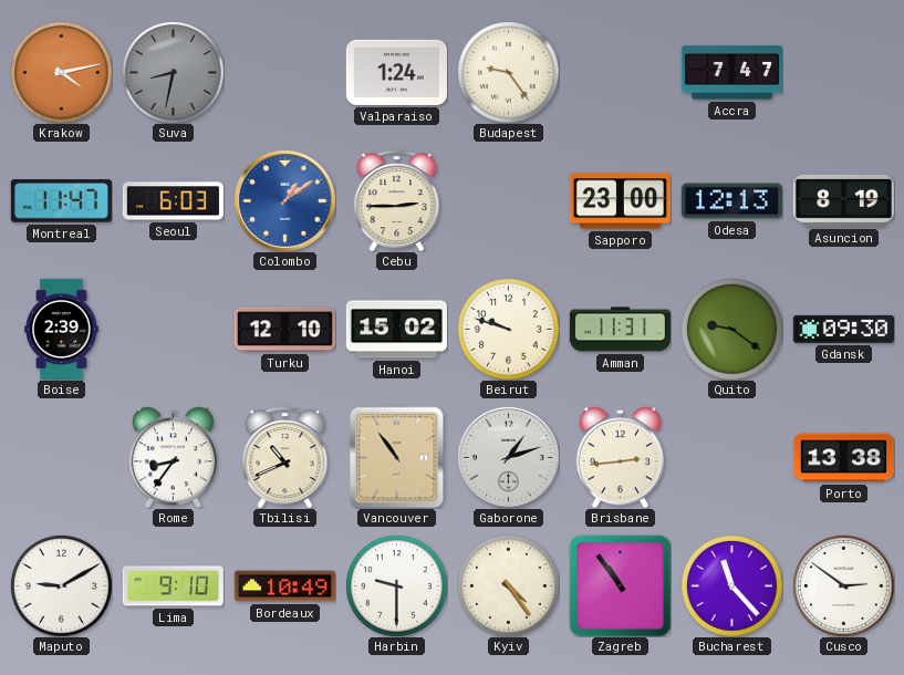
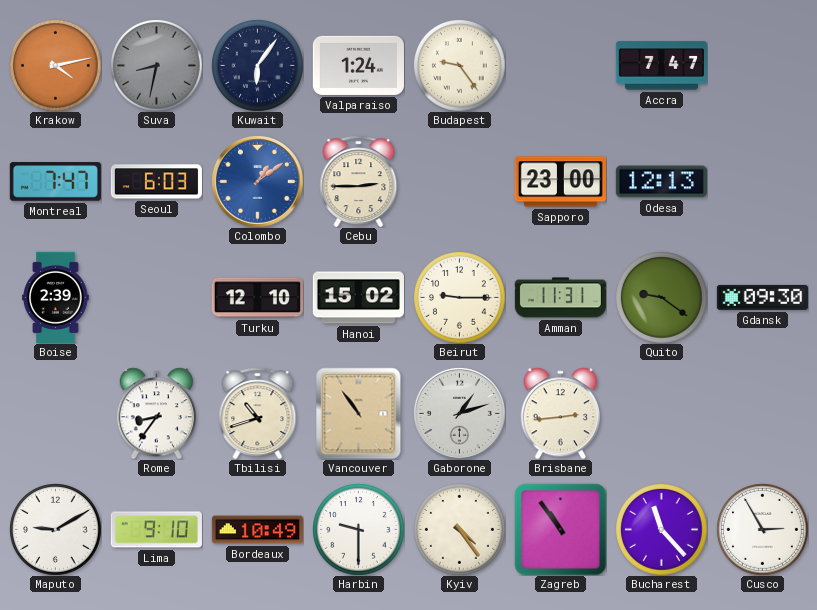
Kuwait: none -> 6:06
Montreal: 11:47 -> 7:47
Asuncion: 8:19 -> none
Beirut: 9:48 -> 9:15
Tbilisi: 10:41 -> 10:42
Porto: 13:38 -> none
Cusco: 2:51 -> 2:55
